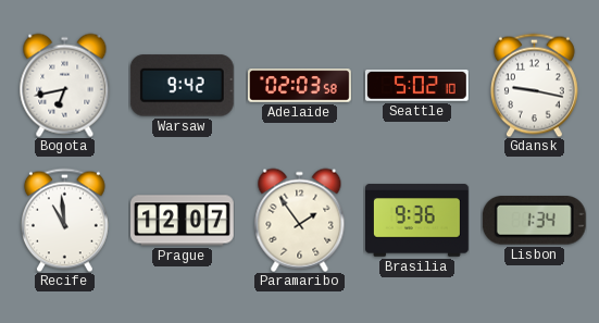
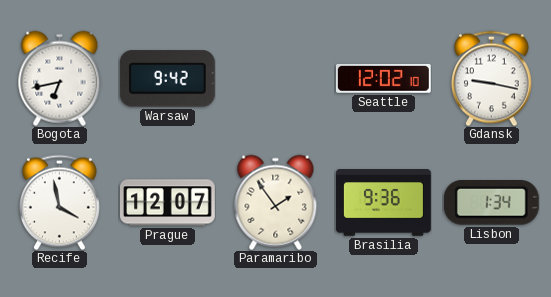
Adelaide: 02:03 -> none
Seattle: 5:02 -> 12:02
Recife: 10:59 -> 3:58
